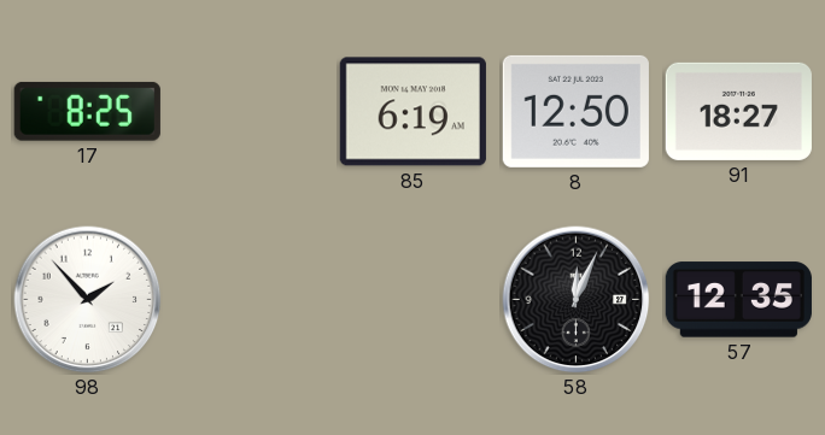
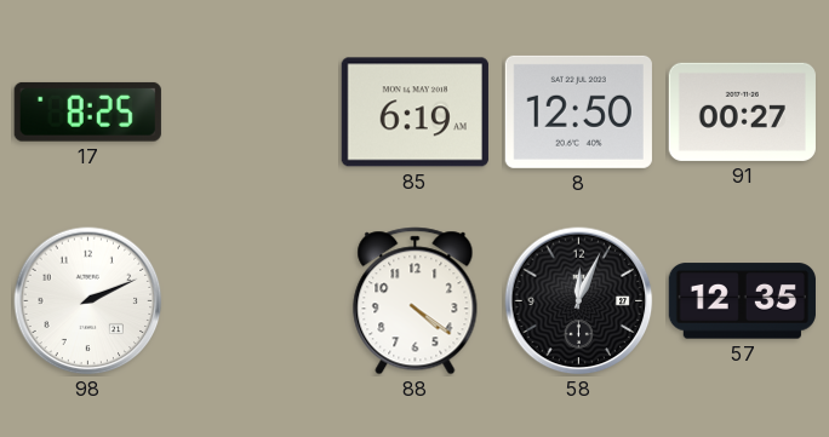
91: 18:27 -> 00:27
98: 1:53 -> 2:11
88: none -> 4:21
